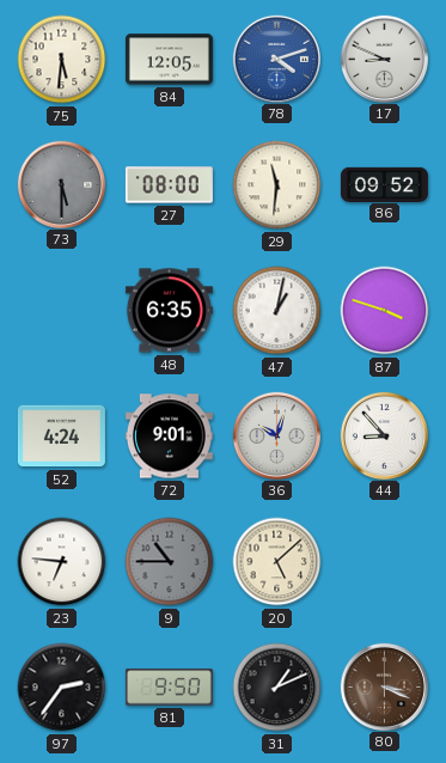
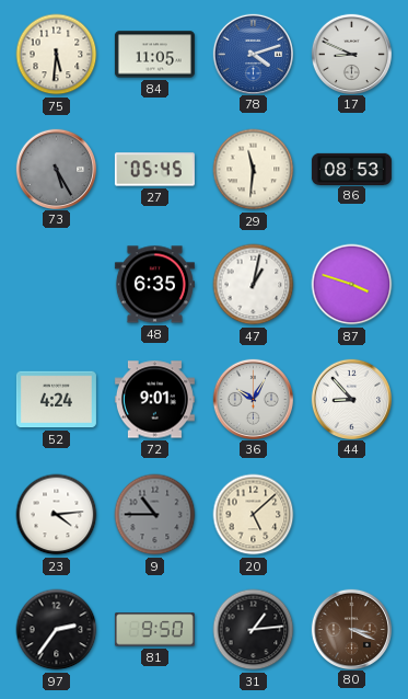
84: 12:05 -> 11:05
73: 5:30 -> 5:25
27: 08:00 -> 05:45
86: 09:52 -> 08:53
36: 10:03 -> 10:05
23: 6:46 -> 4:14
31: 1:11 -> 1:14
